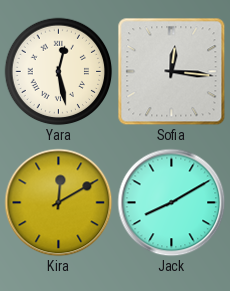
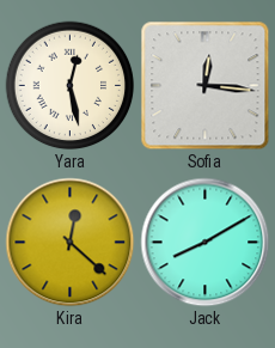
Kira: 12:10 -> 12:22
